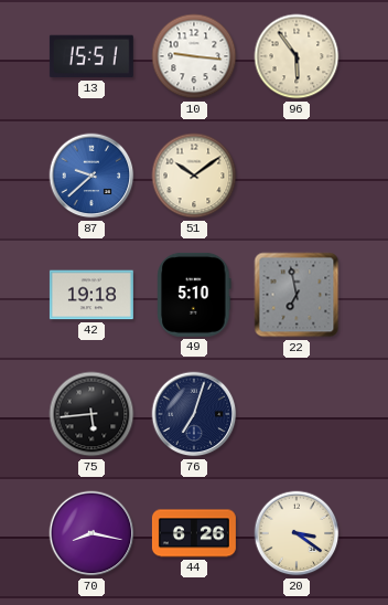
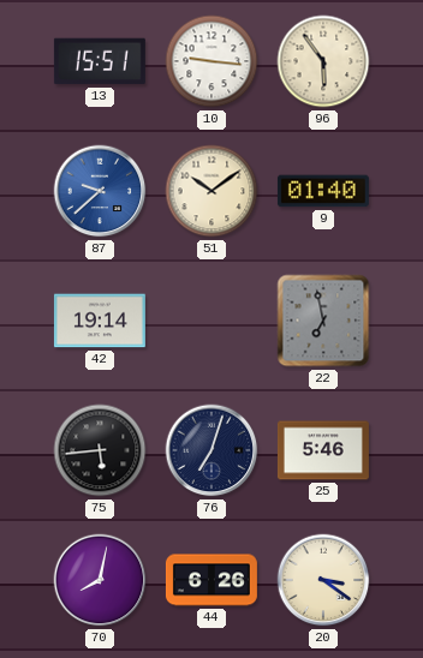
9: none -> 01:40
42: 19:18 -> 19:14
49: 5:10 -> none
25: none -> 5:46
70: 8:17 -> 8:02
